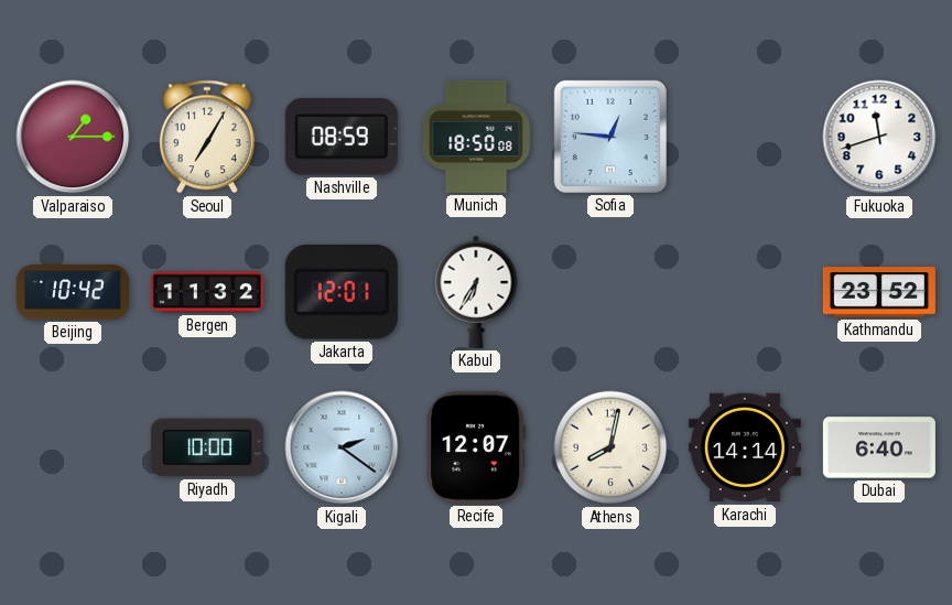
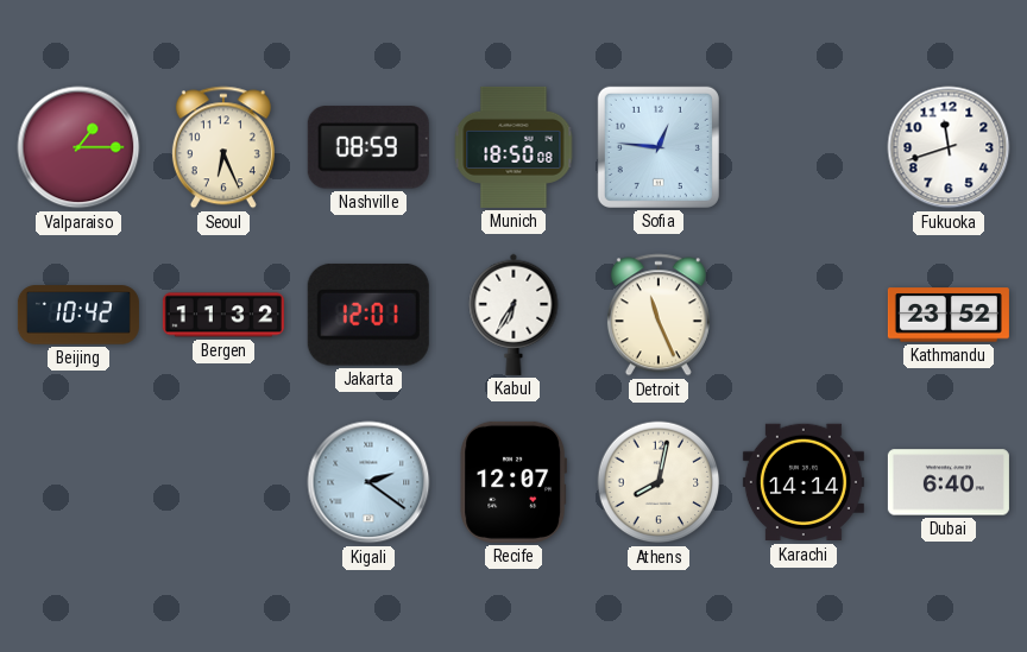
Seoul: 7:05 -> 6:26
Detroit: none -> 11:26
Riyadh: 10:00 -> none
